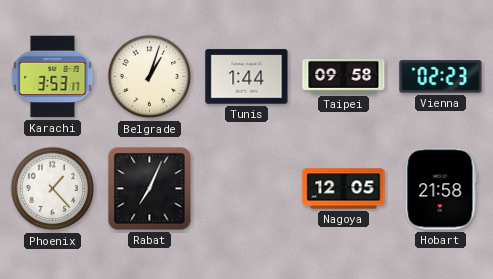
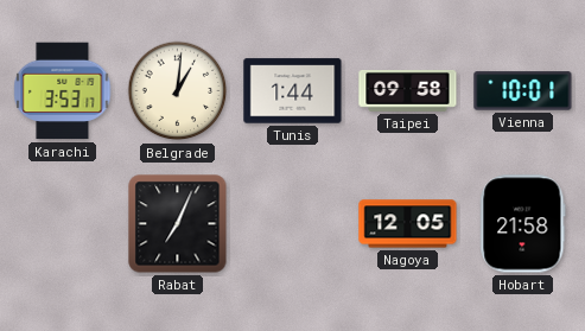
Belgrade: 1:03 -> 1:01
Vienna: 02:23 -> 10:01
Phoenix: 1:23 -> none
